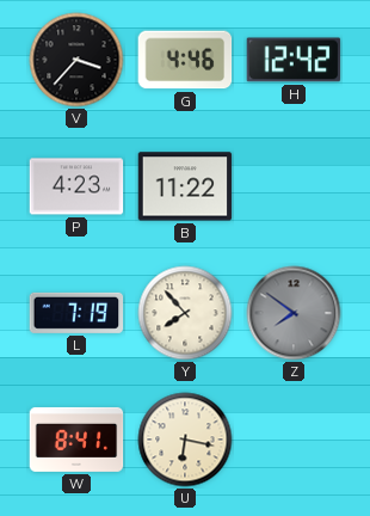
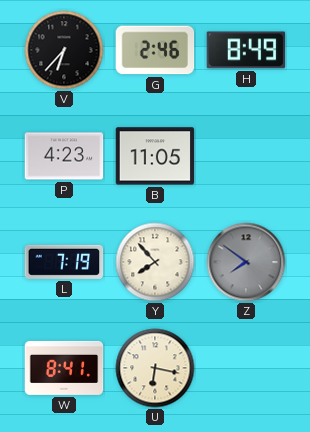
V: 3:37 -> 6:37
G: 4:46 -> 2:46
H: 12:42 -> 8:49
B: 11:22 -> 11:05
